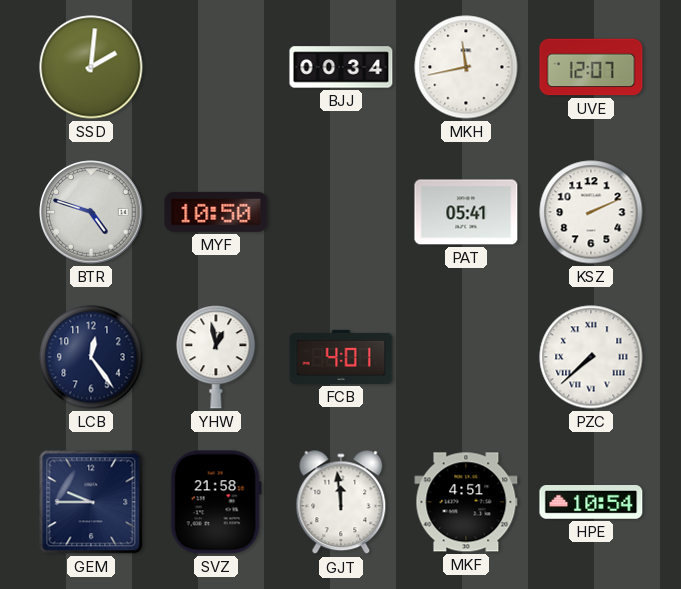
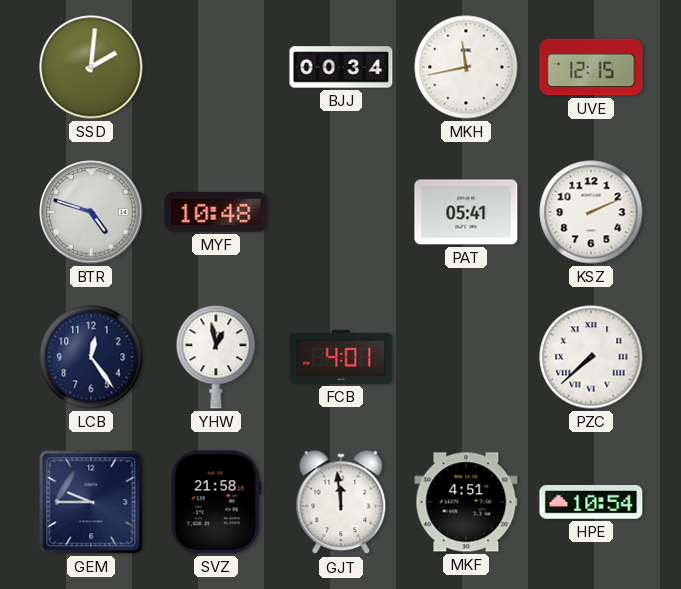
UVE: 12:07 -> 12:15
MYF: 10:50 -> 10:48
